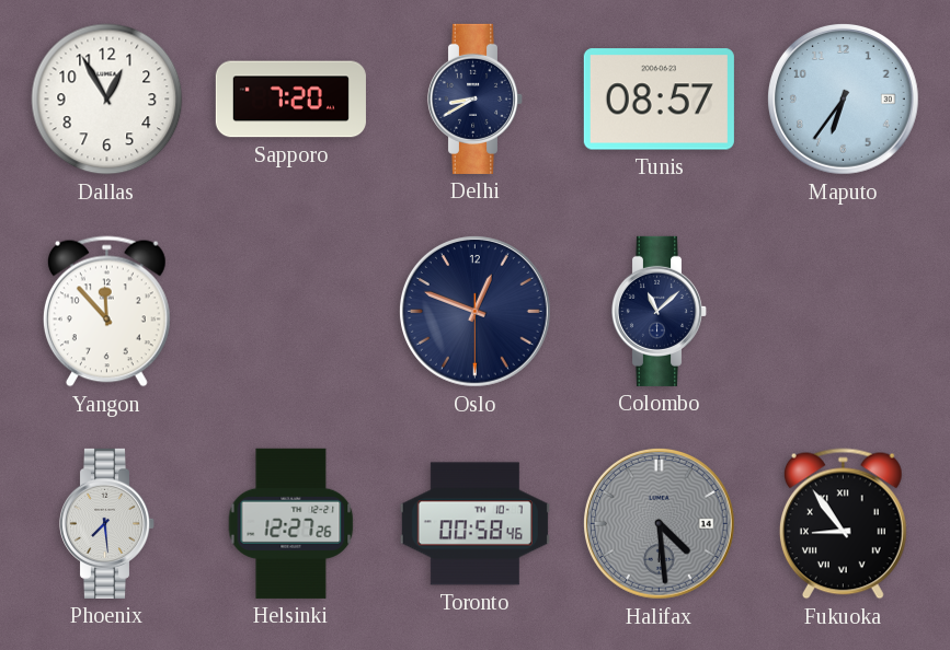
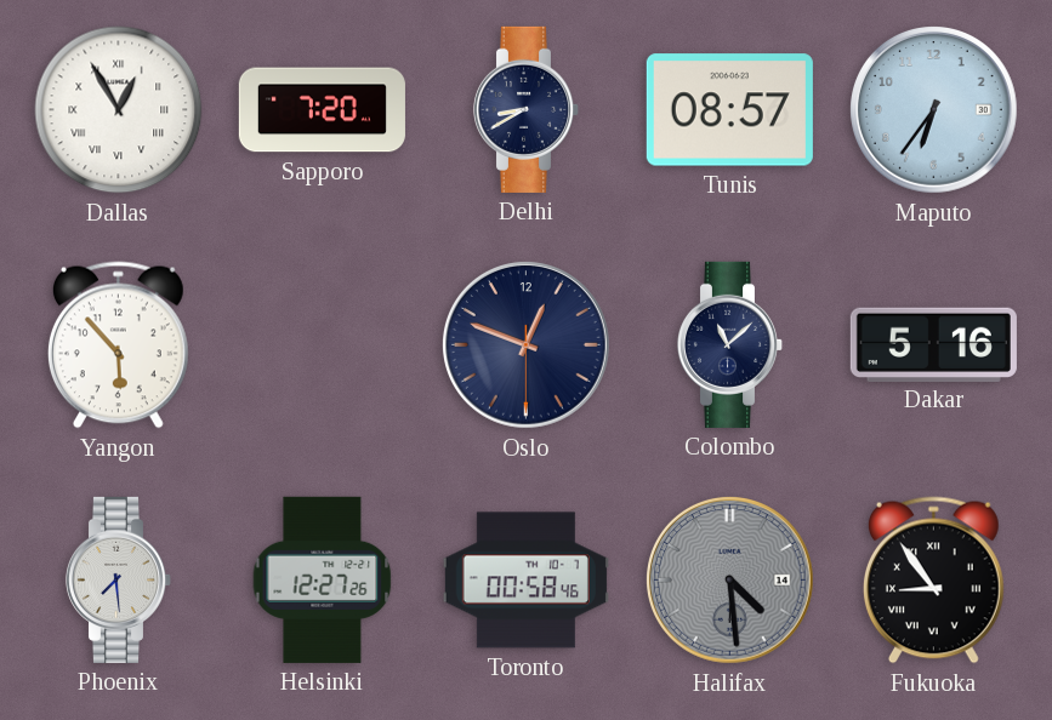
Dallas numerals: Arabic -> Roman
Yangon: 11:53 -> 5:53
Dakar: none -> 5:16
